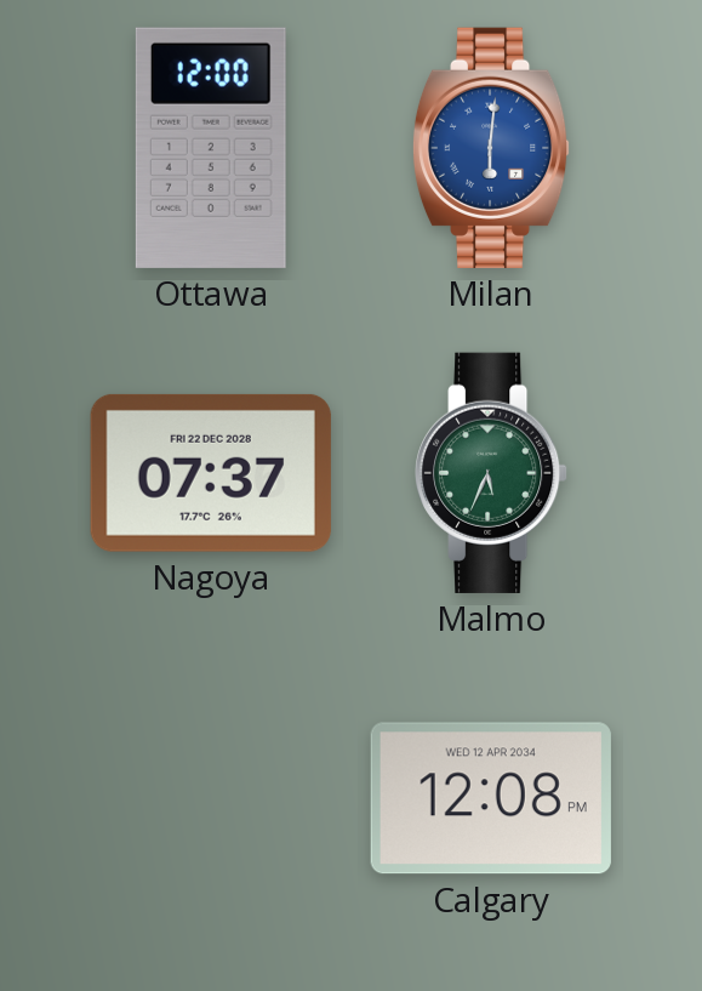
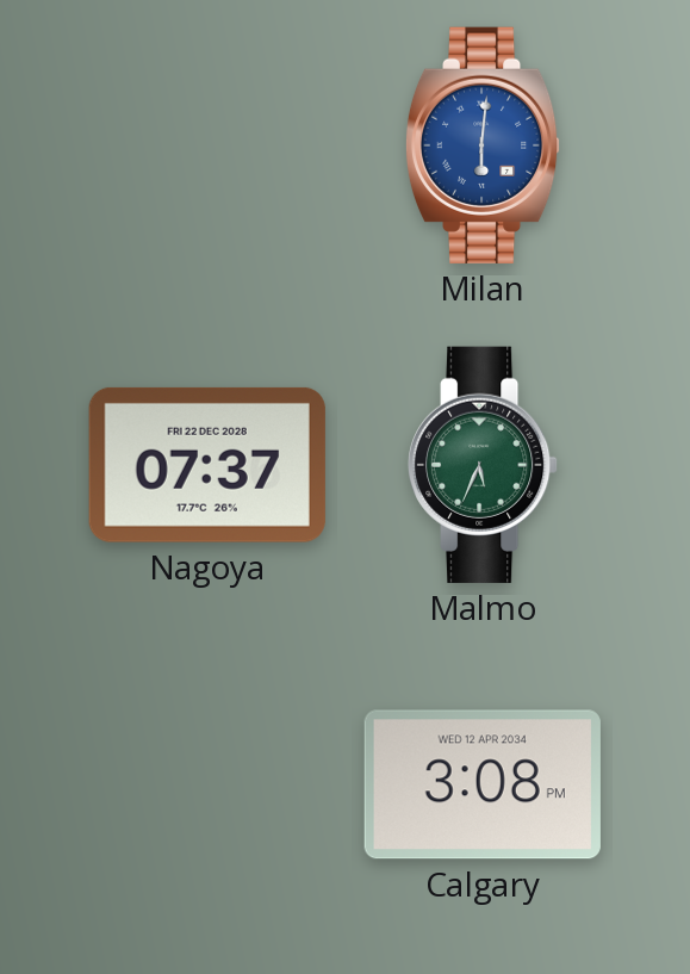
Ottawa: 12:00 -> none
Calgary: 12:08 -> 3:08
